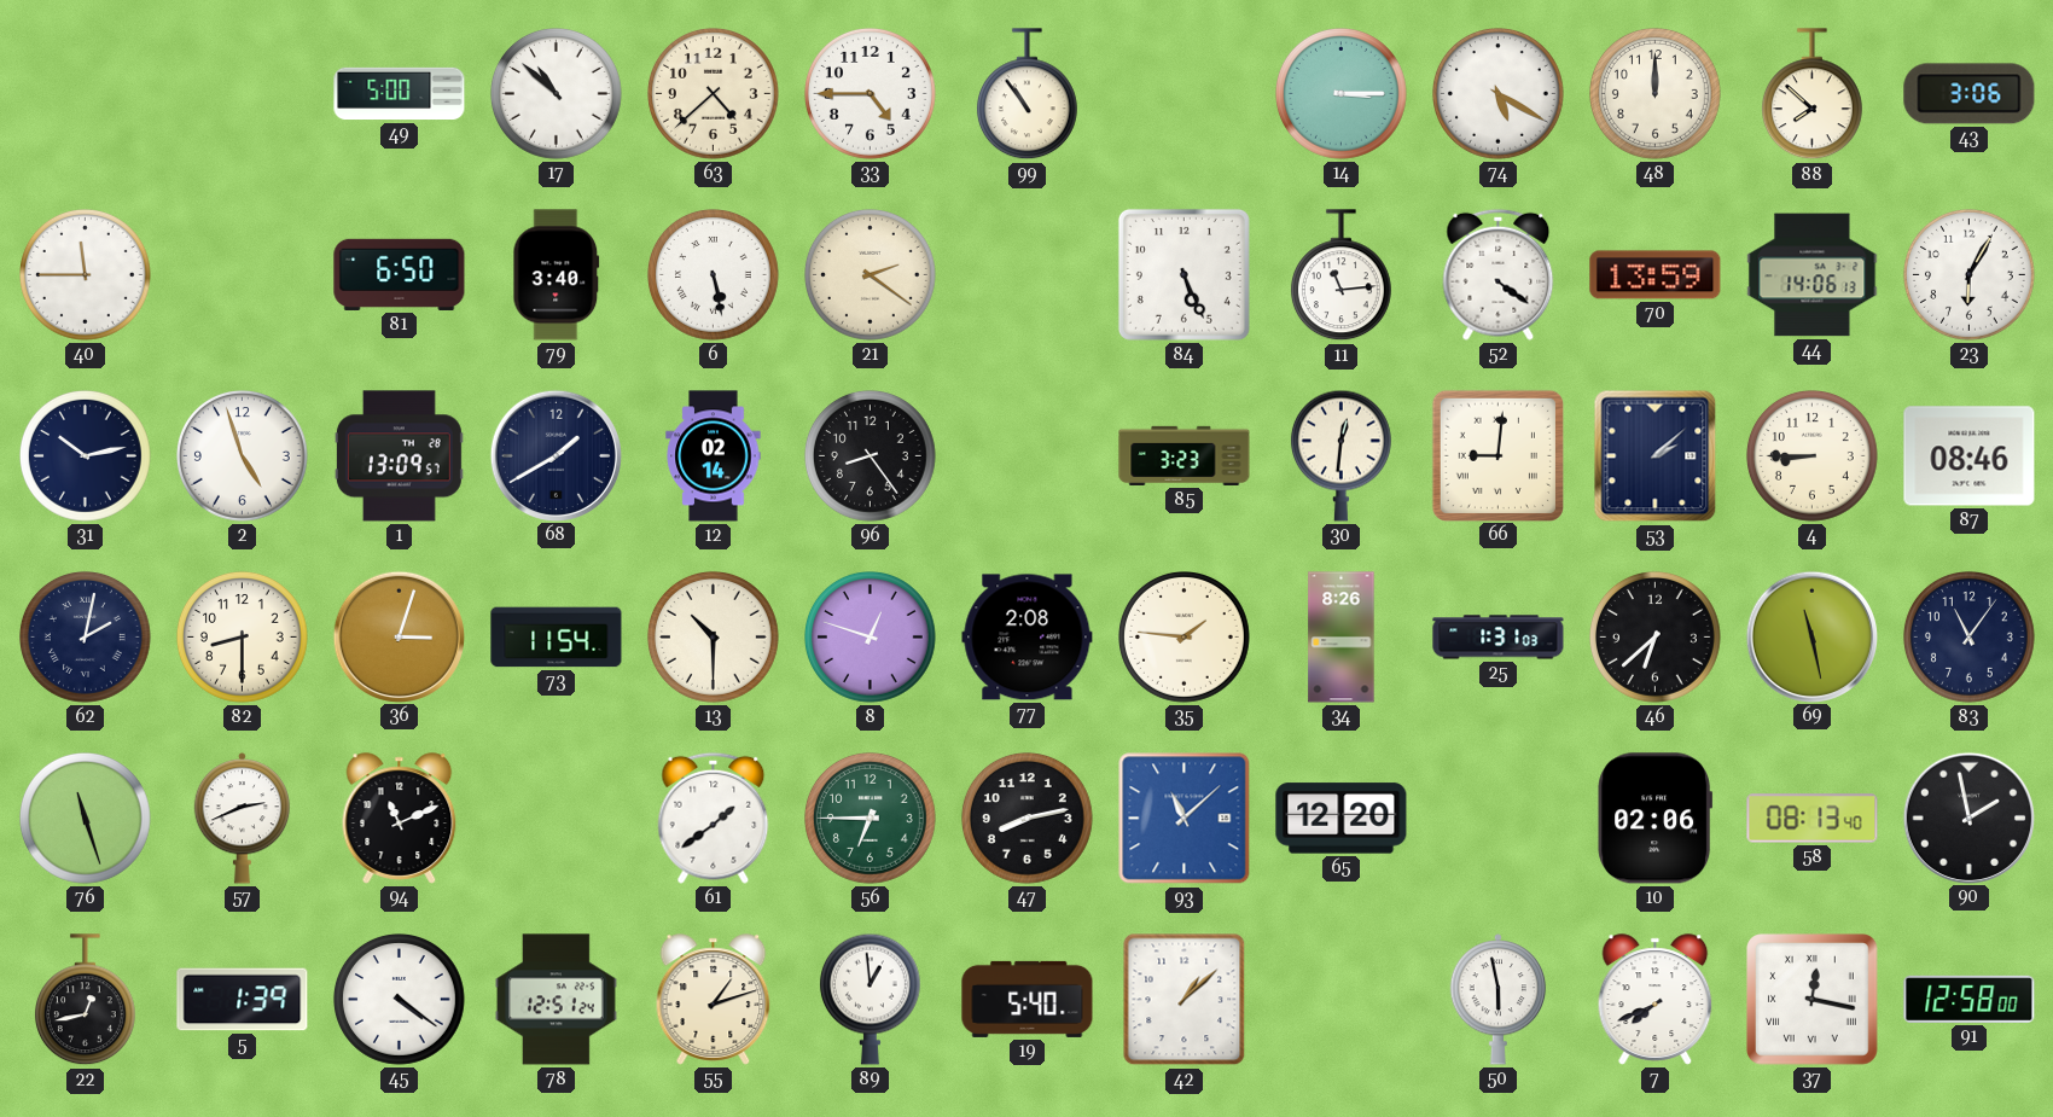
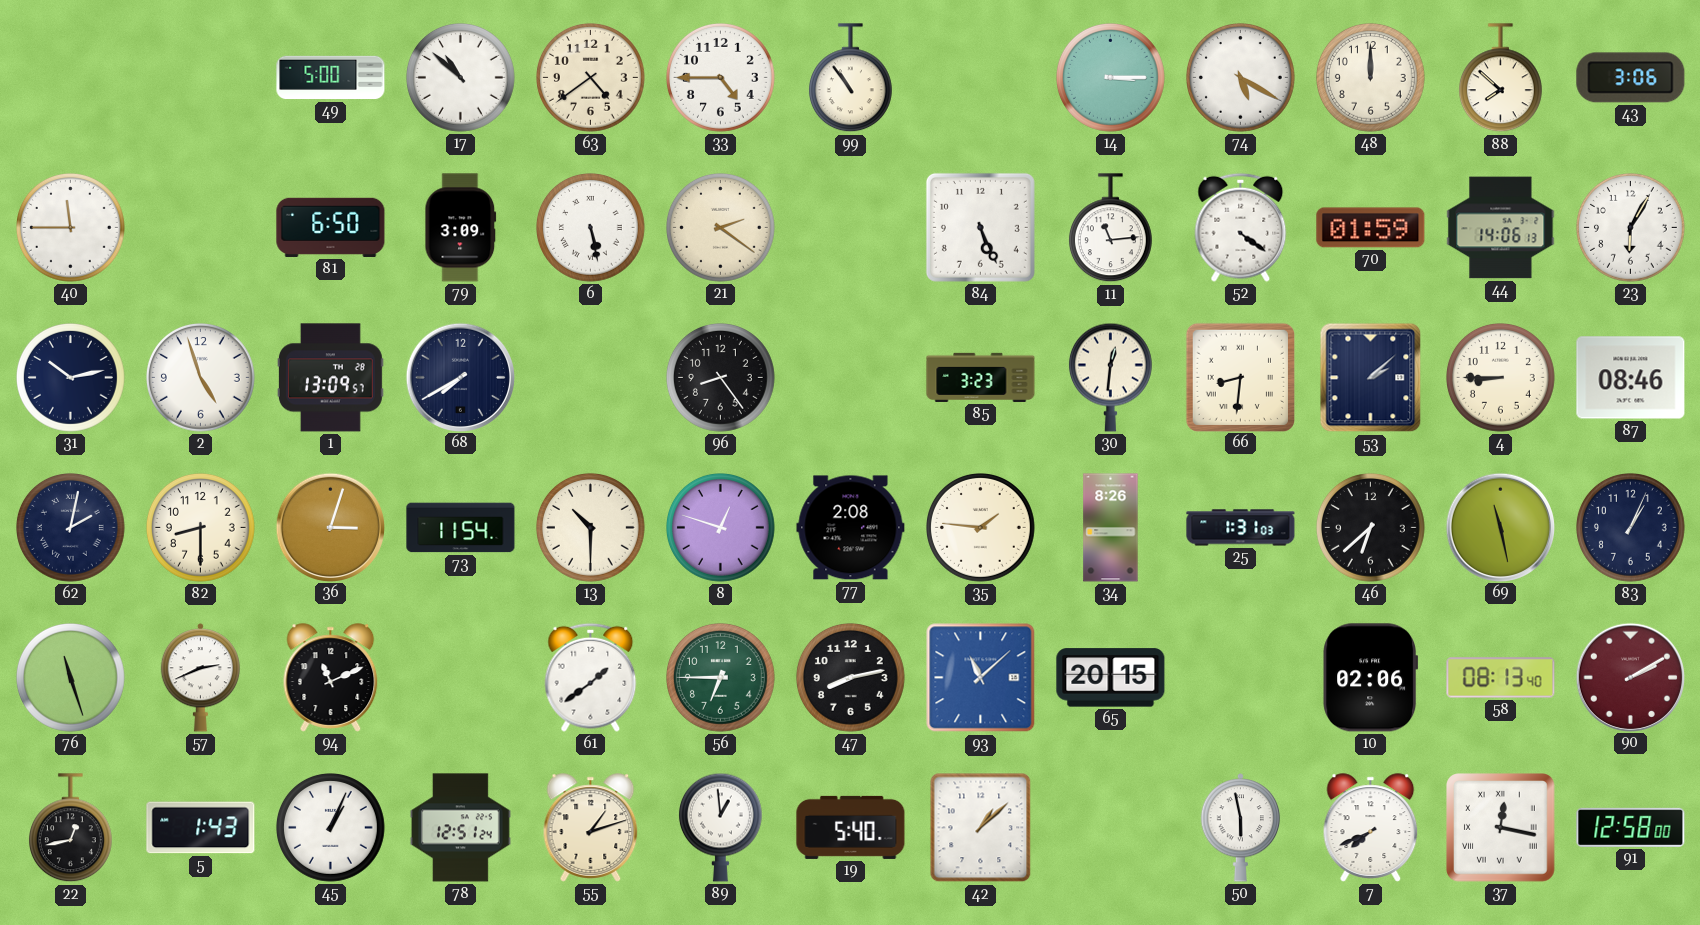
63: 4:38 -> 4:39
79: 3:40 -> 3:09
70: 13:59 -> 01:59
68: 1:40 -> 7:40
12: 02:14 -> none
66: 9:01 -> 8:31
83: 11:06 -> 1:04
65: 12:20 -> 20:15
90: 1:58 -> 2:10
90 dial: black -> burgundy
5: 1:39 -> 1:43
45: 4:21 -> 1:04
